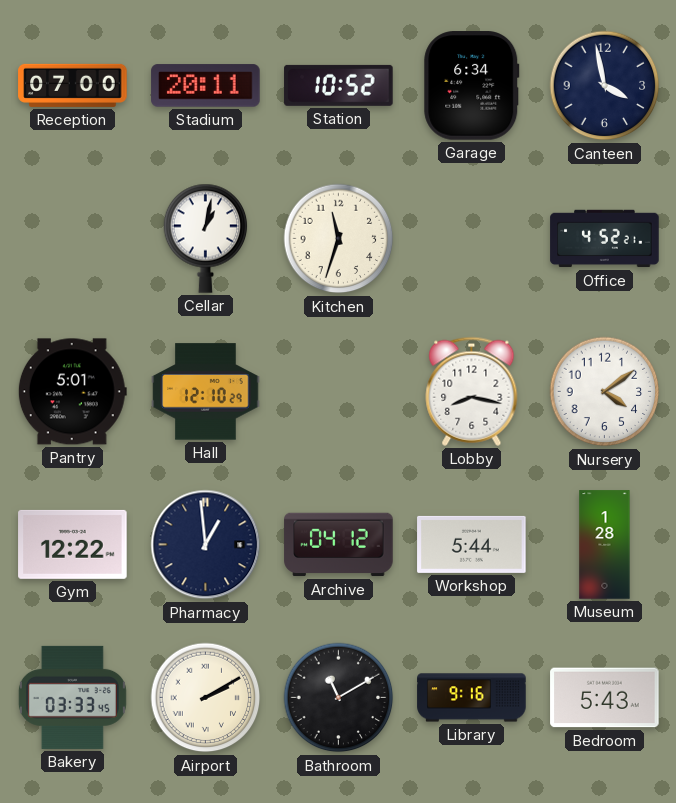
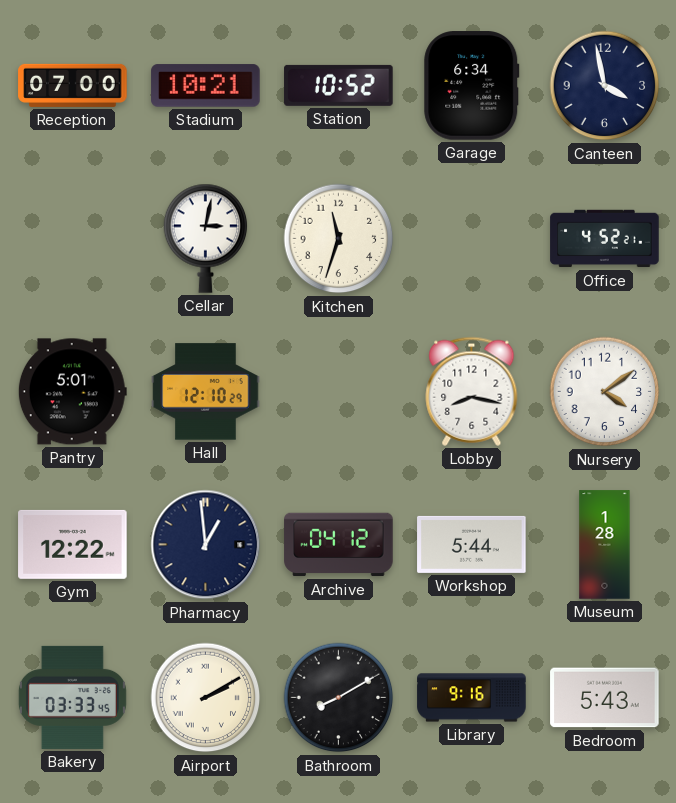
Stadium: 20:11 -> 10:21
Cellar: 1:02 -> 3:02
Bathroom: 11:10 -> 8:10
